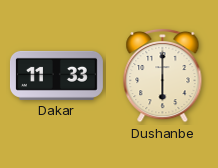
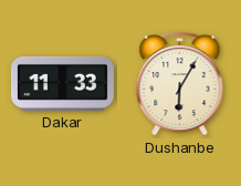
Dushanbe: 6:00 -> 6:05
